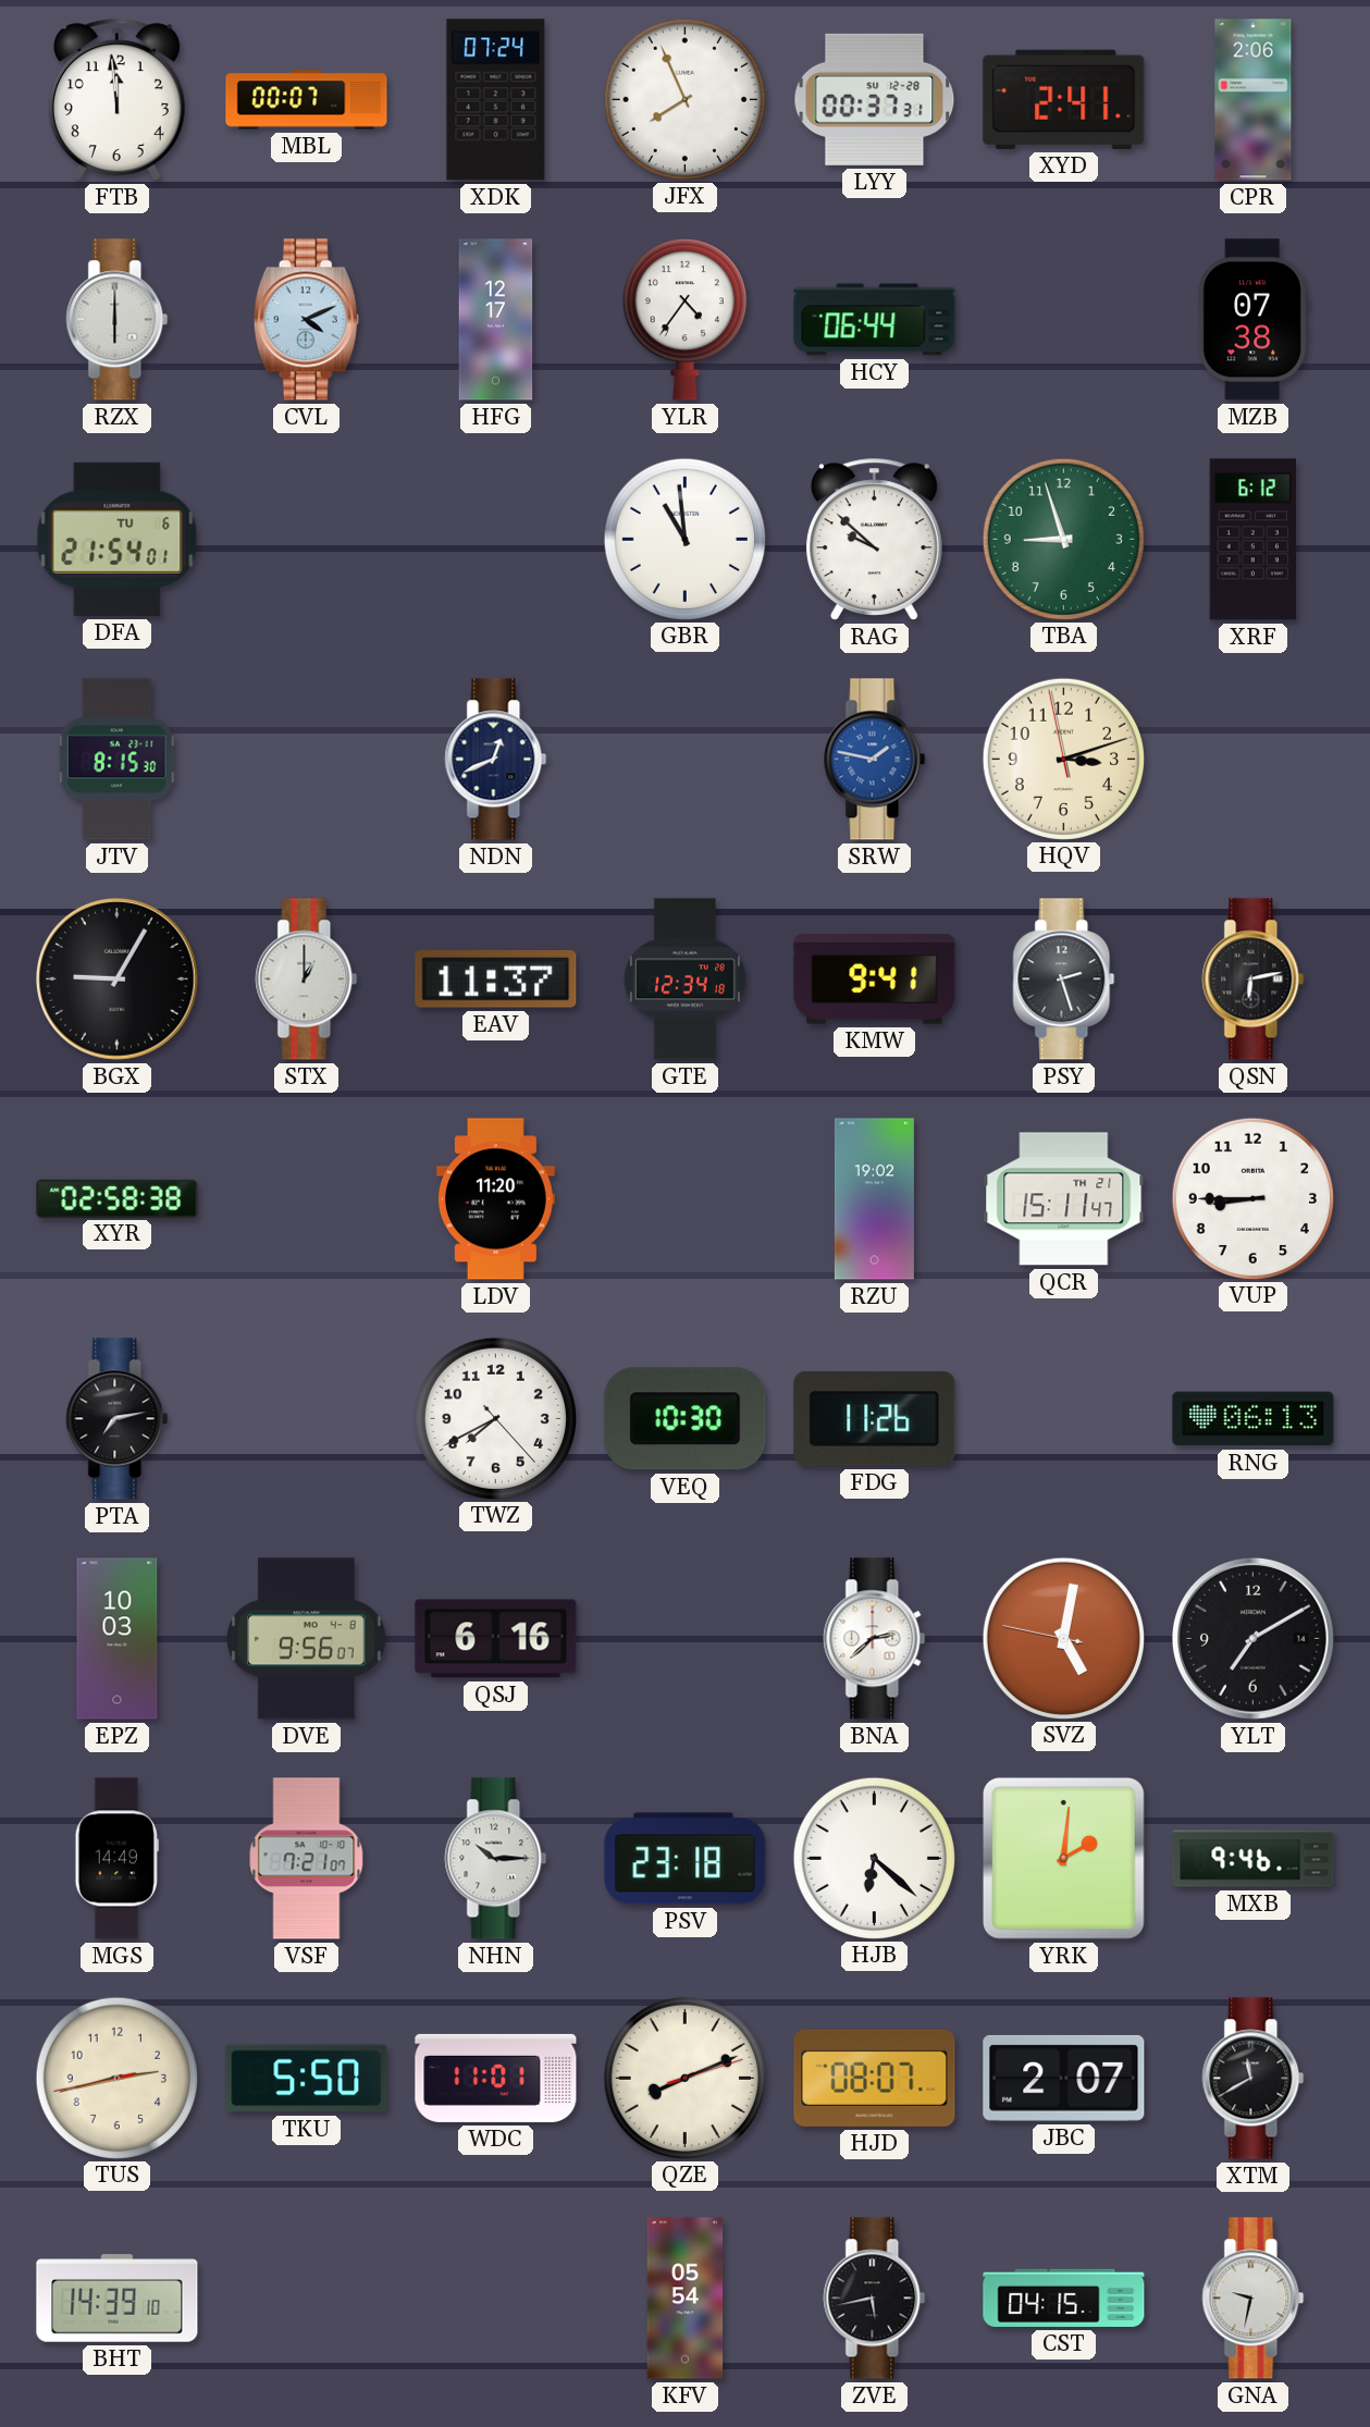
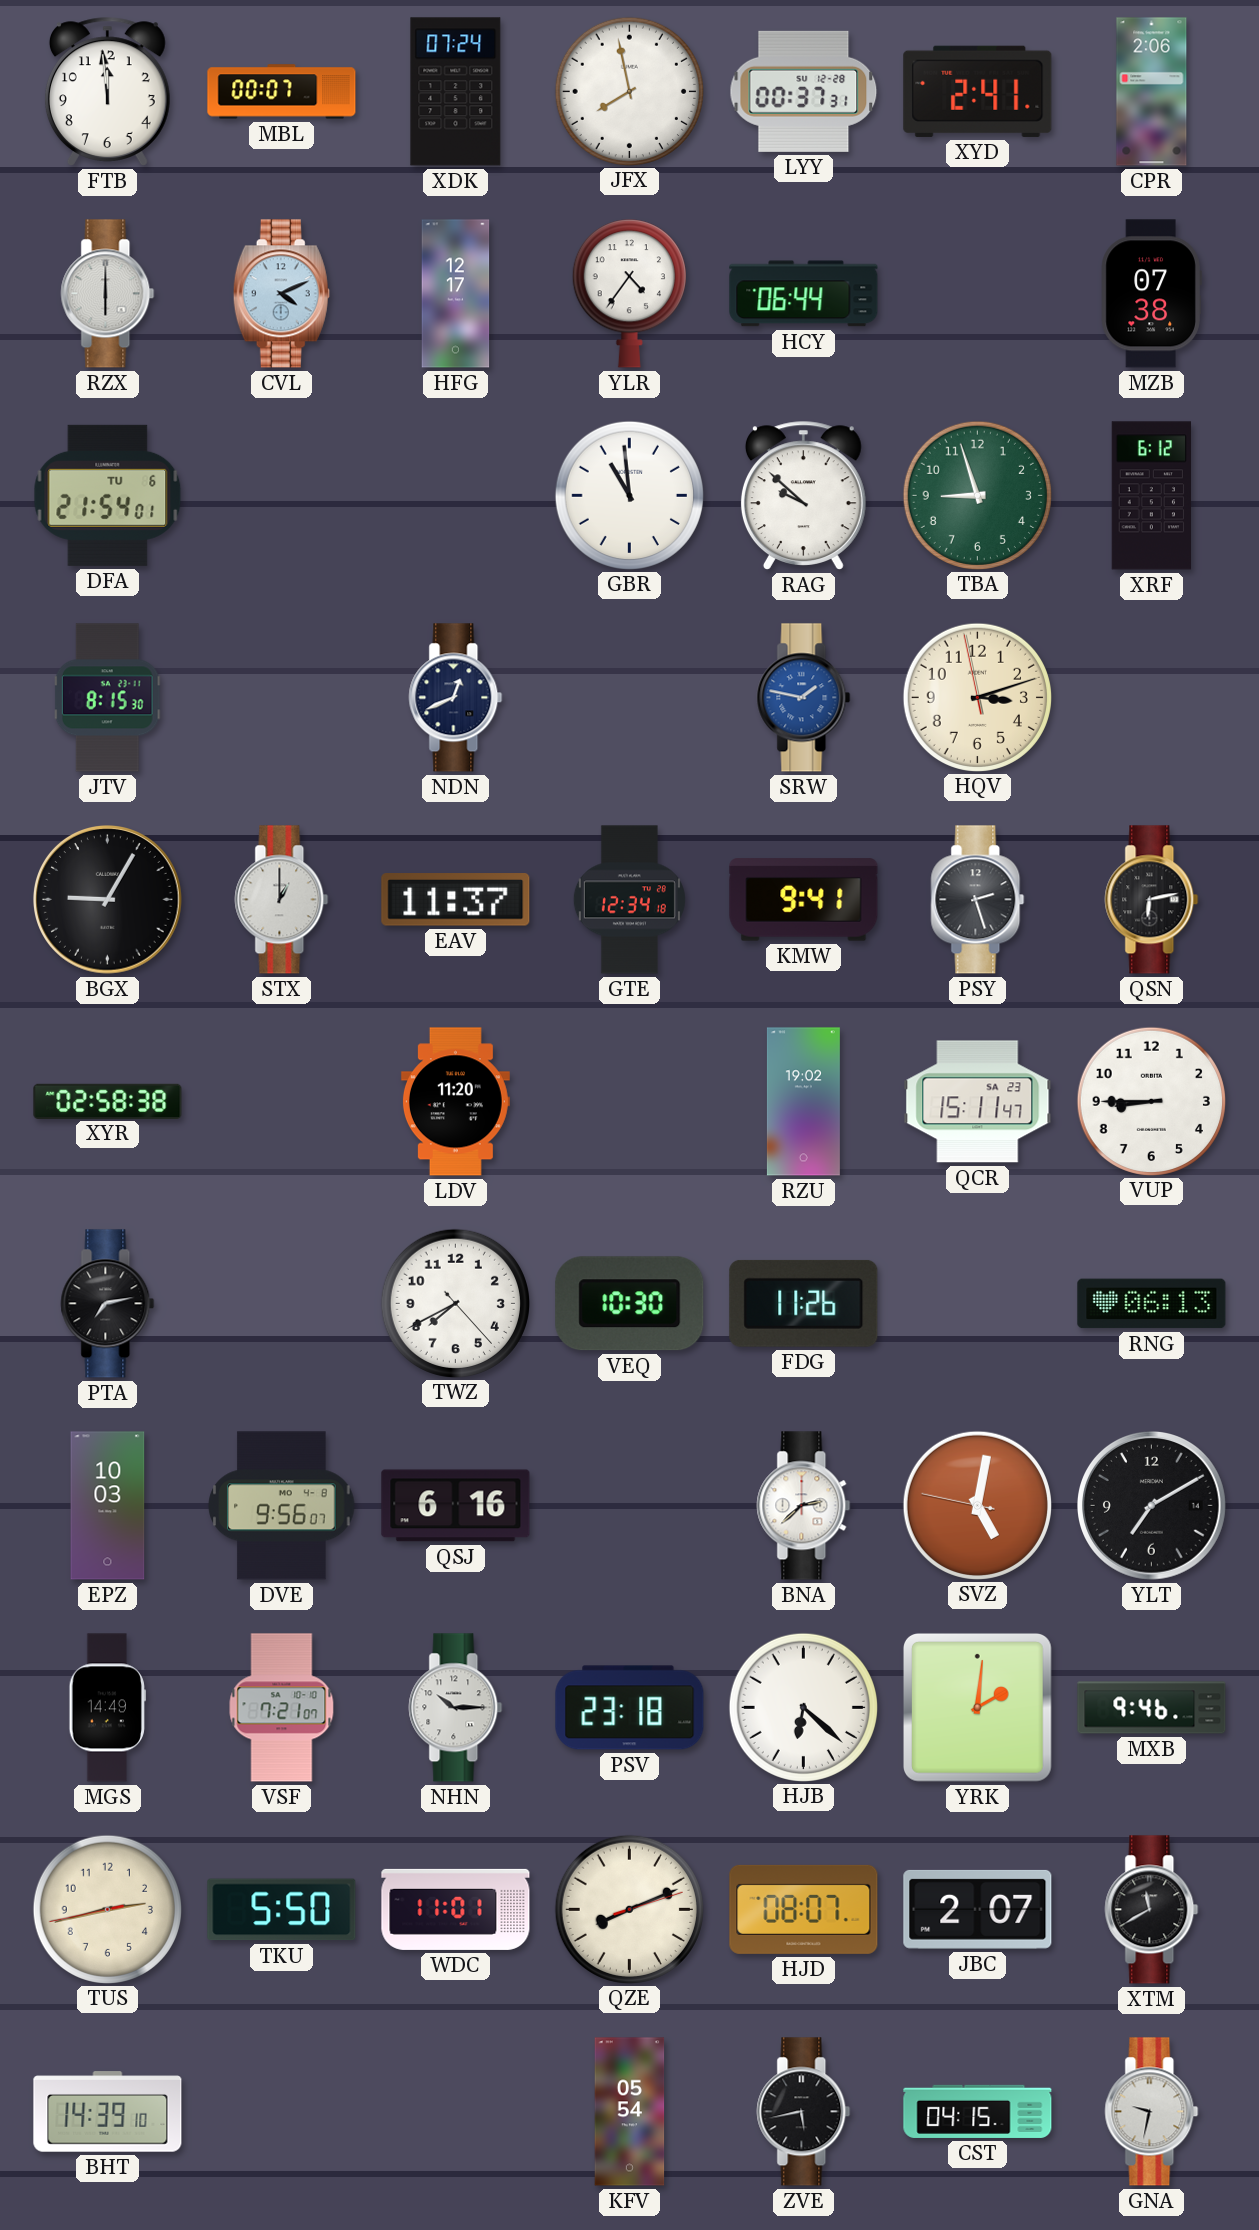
JFX: 7:56 -> 7:58
QCR date: TH 21 -> SA 23
